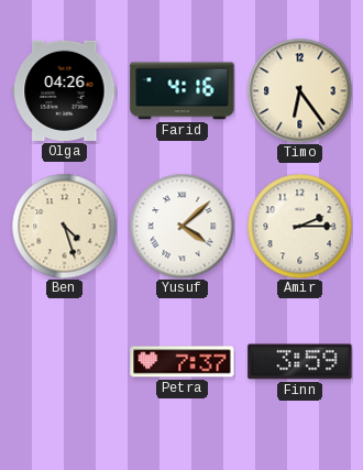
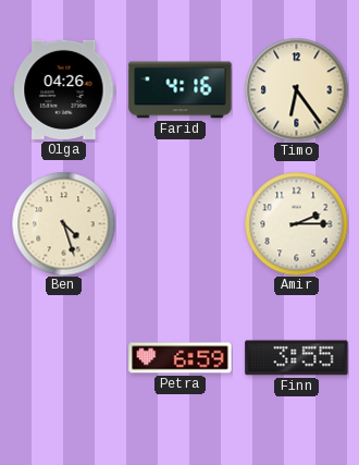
Yusuf: 4:08 -> none
Petra: 7:37 -> 6:59
Finn: 3:59 -> 3:55
